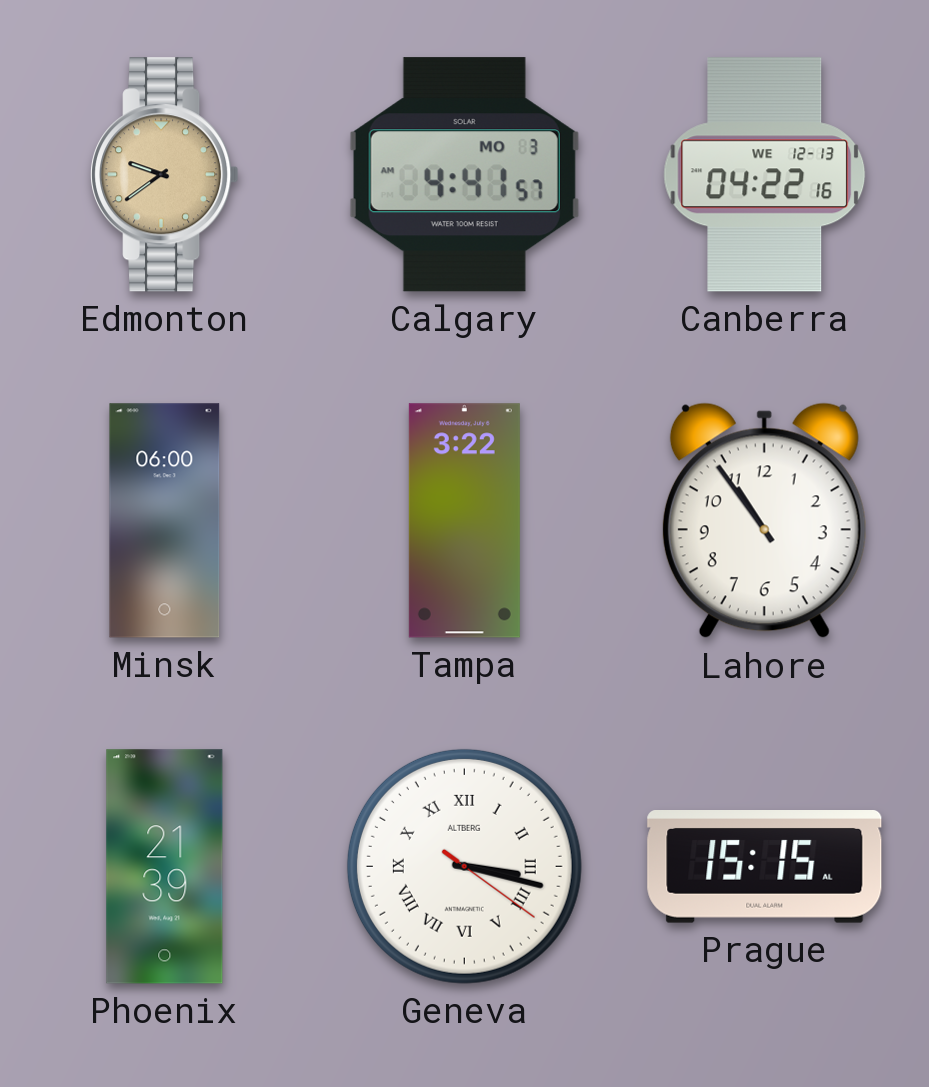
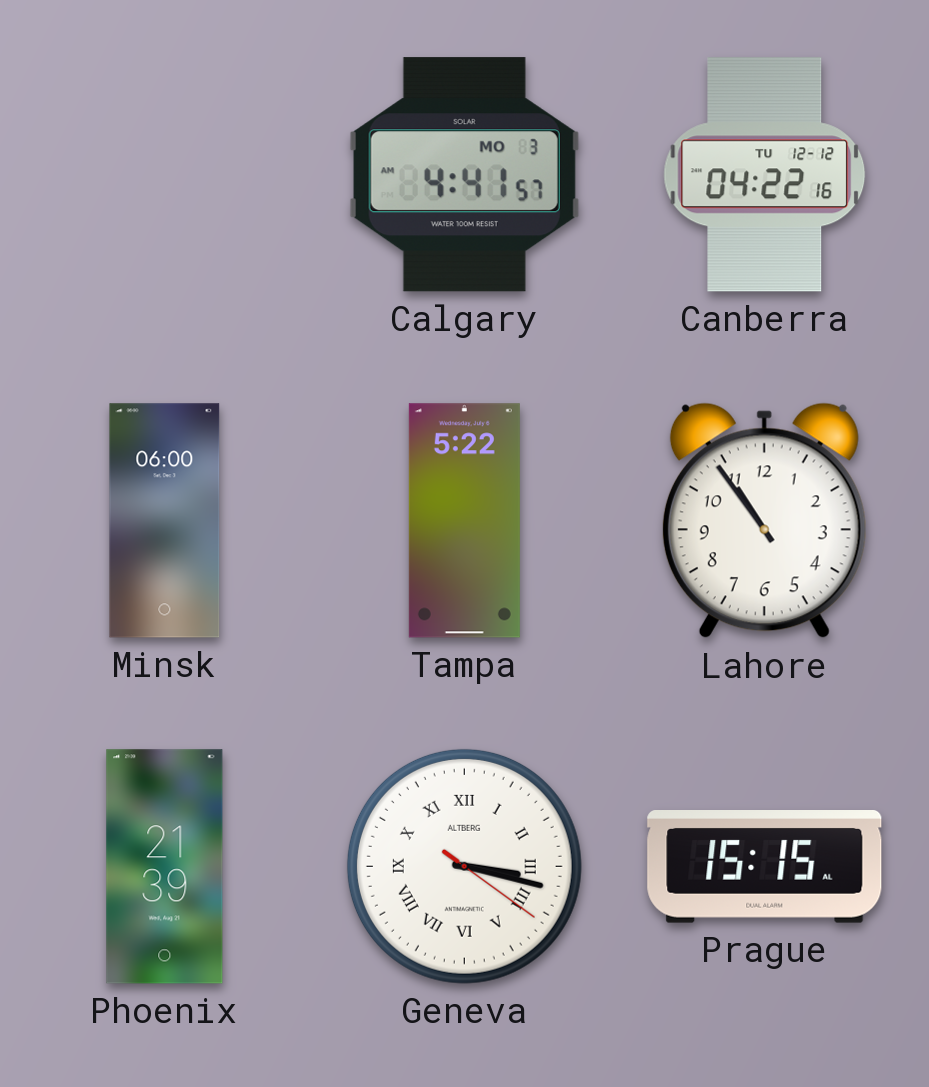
Edmonton: 9:39 -> none
Canberra date: WE 12-13 -> TU 12-12
Tampa: 3:22 -> 5:22
